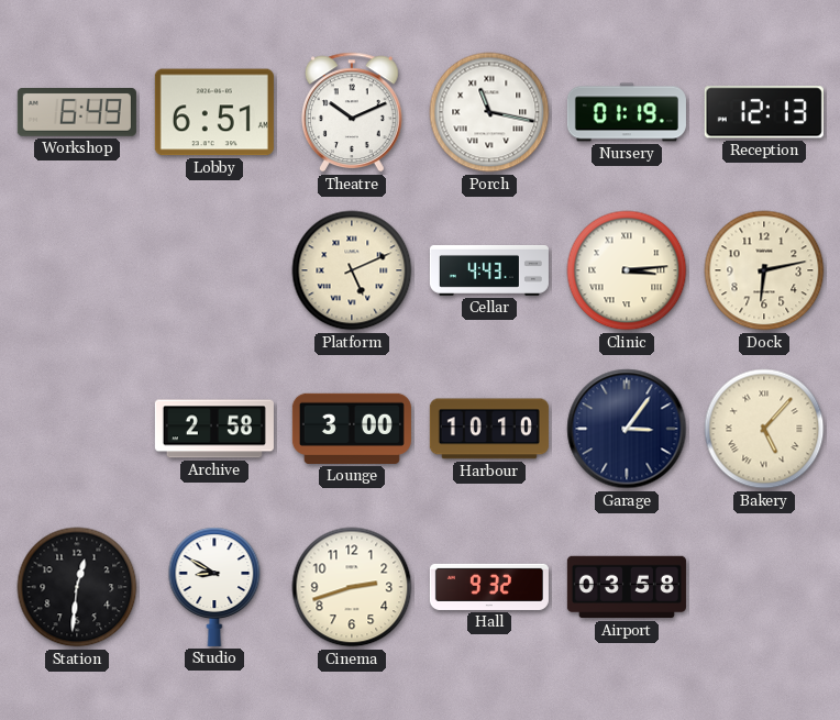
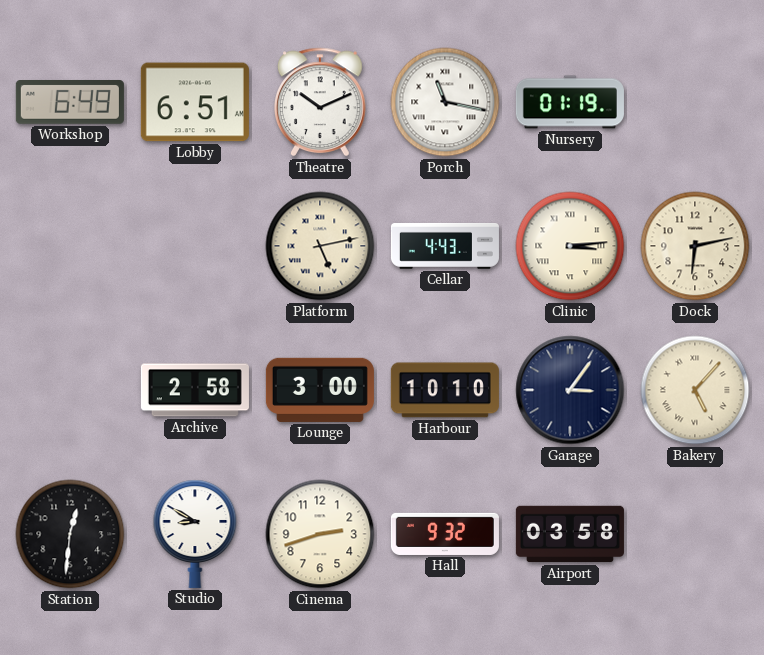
Reception: 12:13 -> none
Platform: 5:11 -> 5:13
